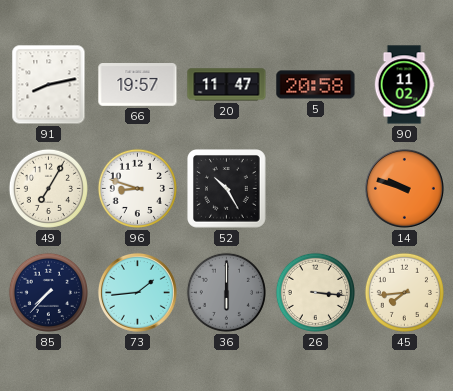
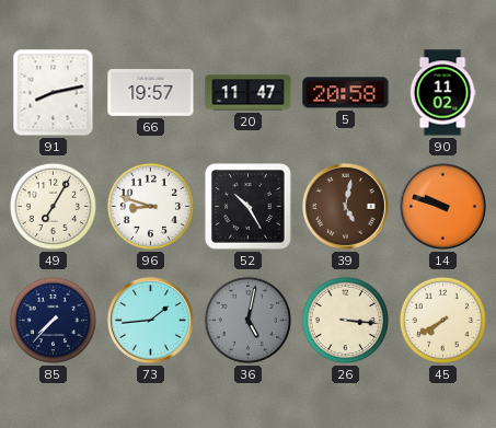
39: none -> 5:02
36: 6:00 -> 5:02
45: 7:44 -> 7:40
